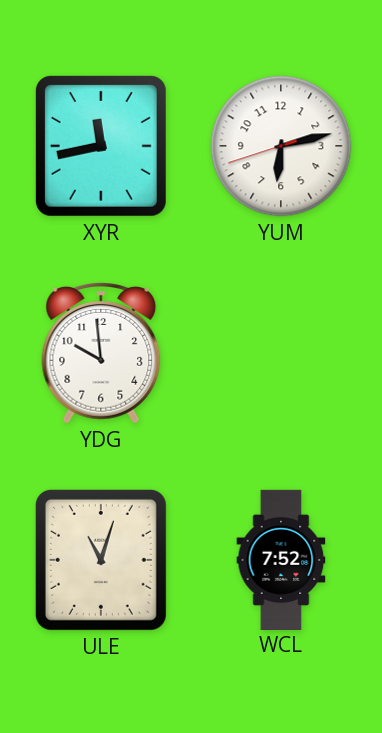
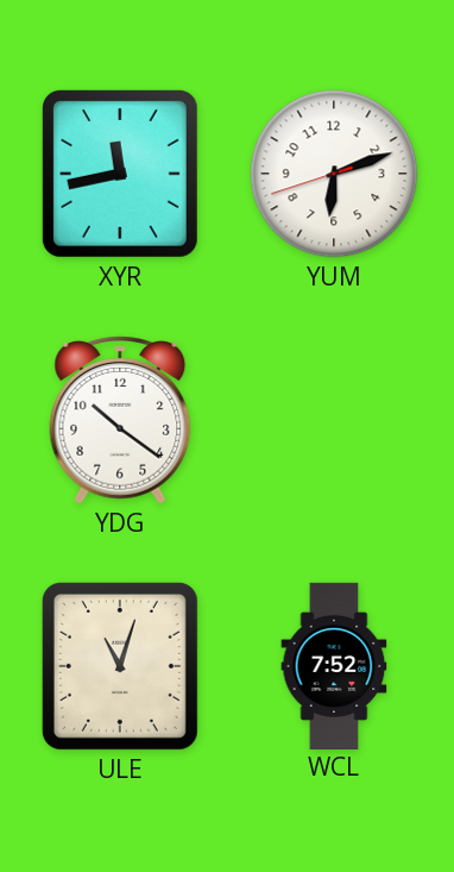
YUM: 6:12 -> 6:11
YDG: 9:59 -> 10:21
